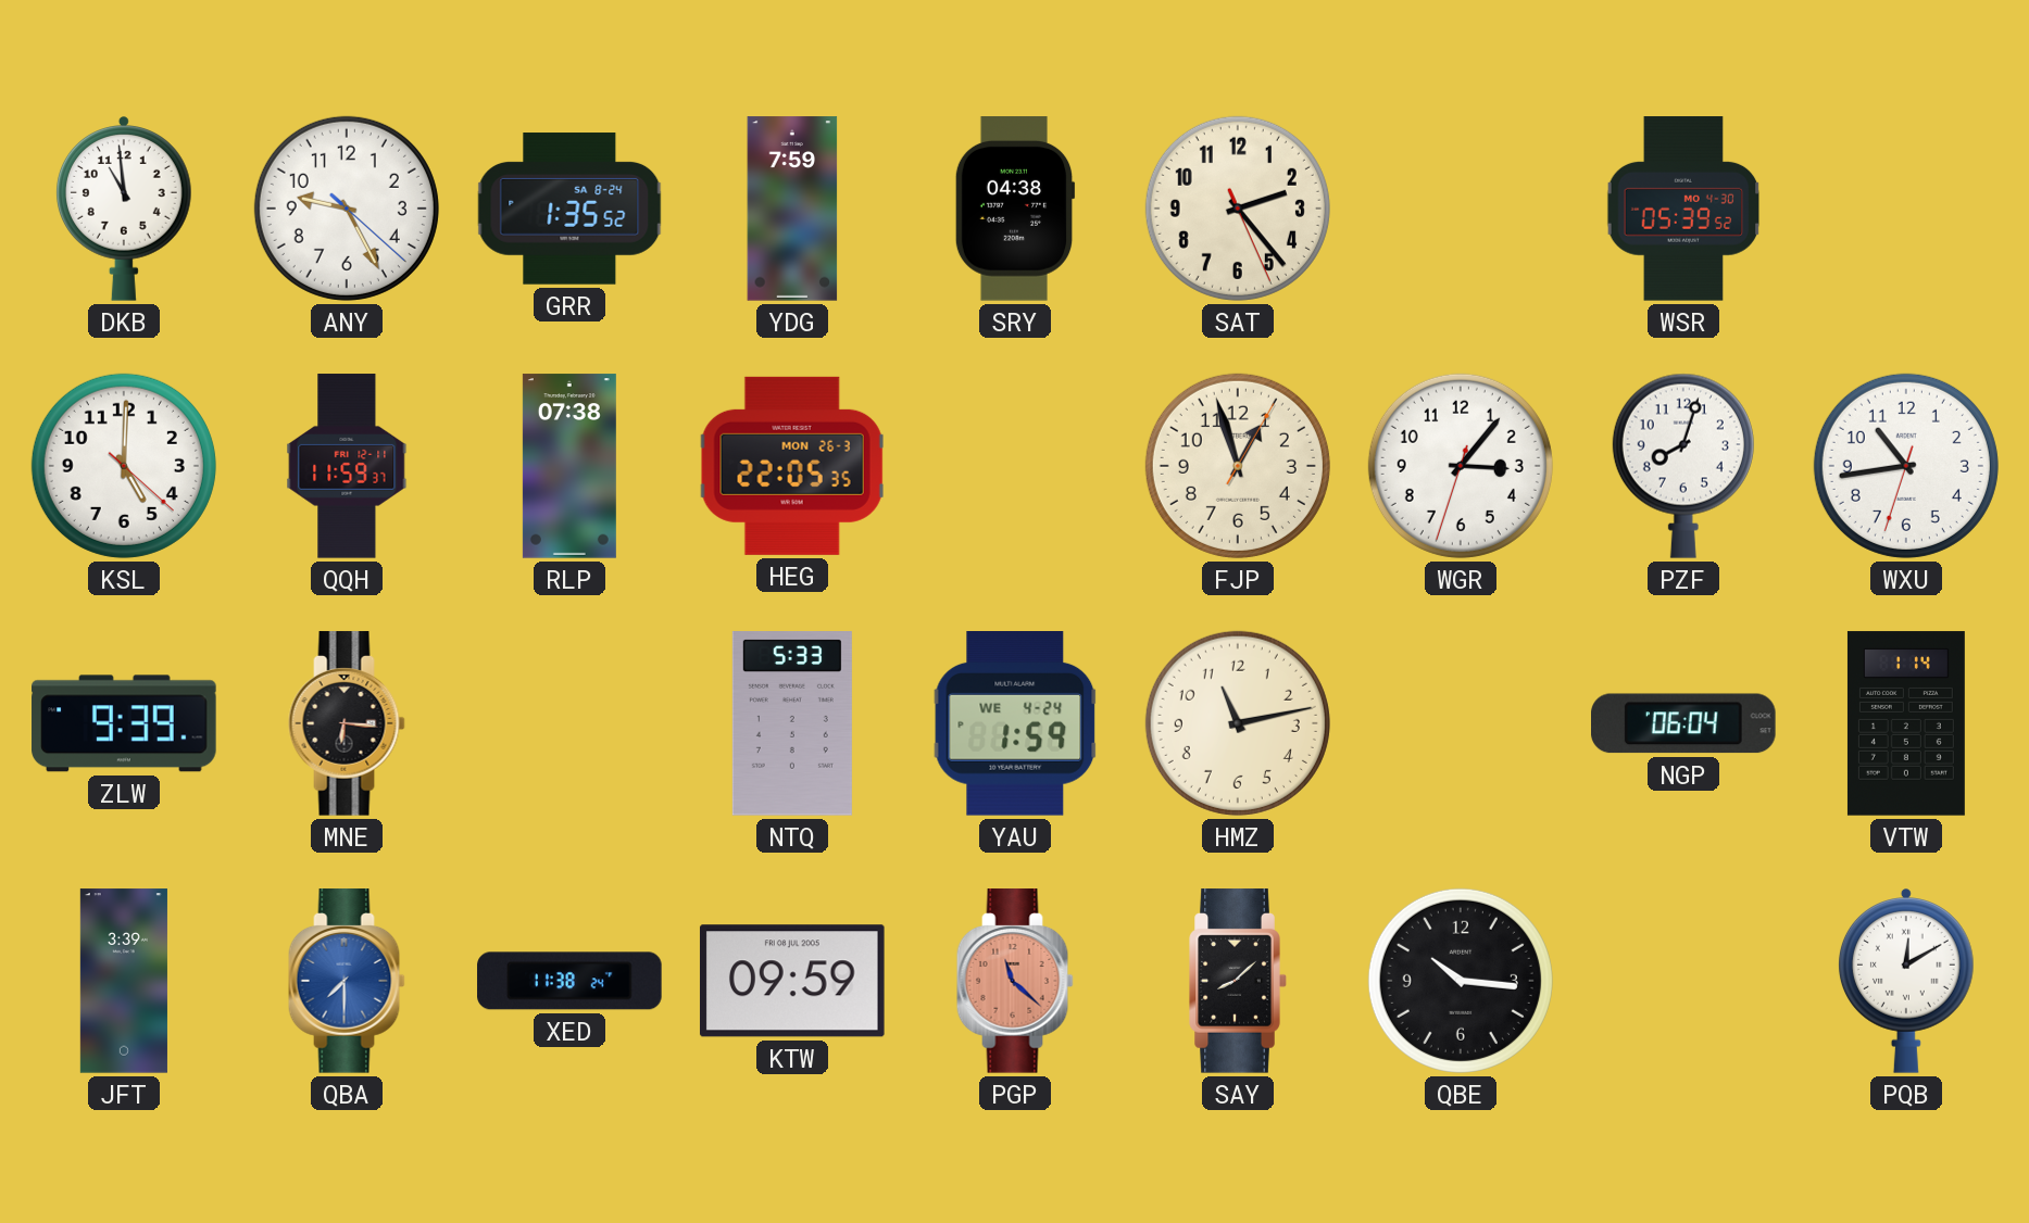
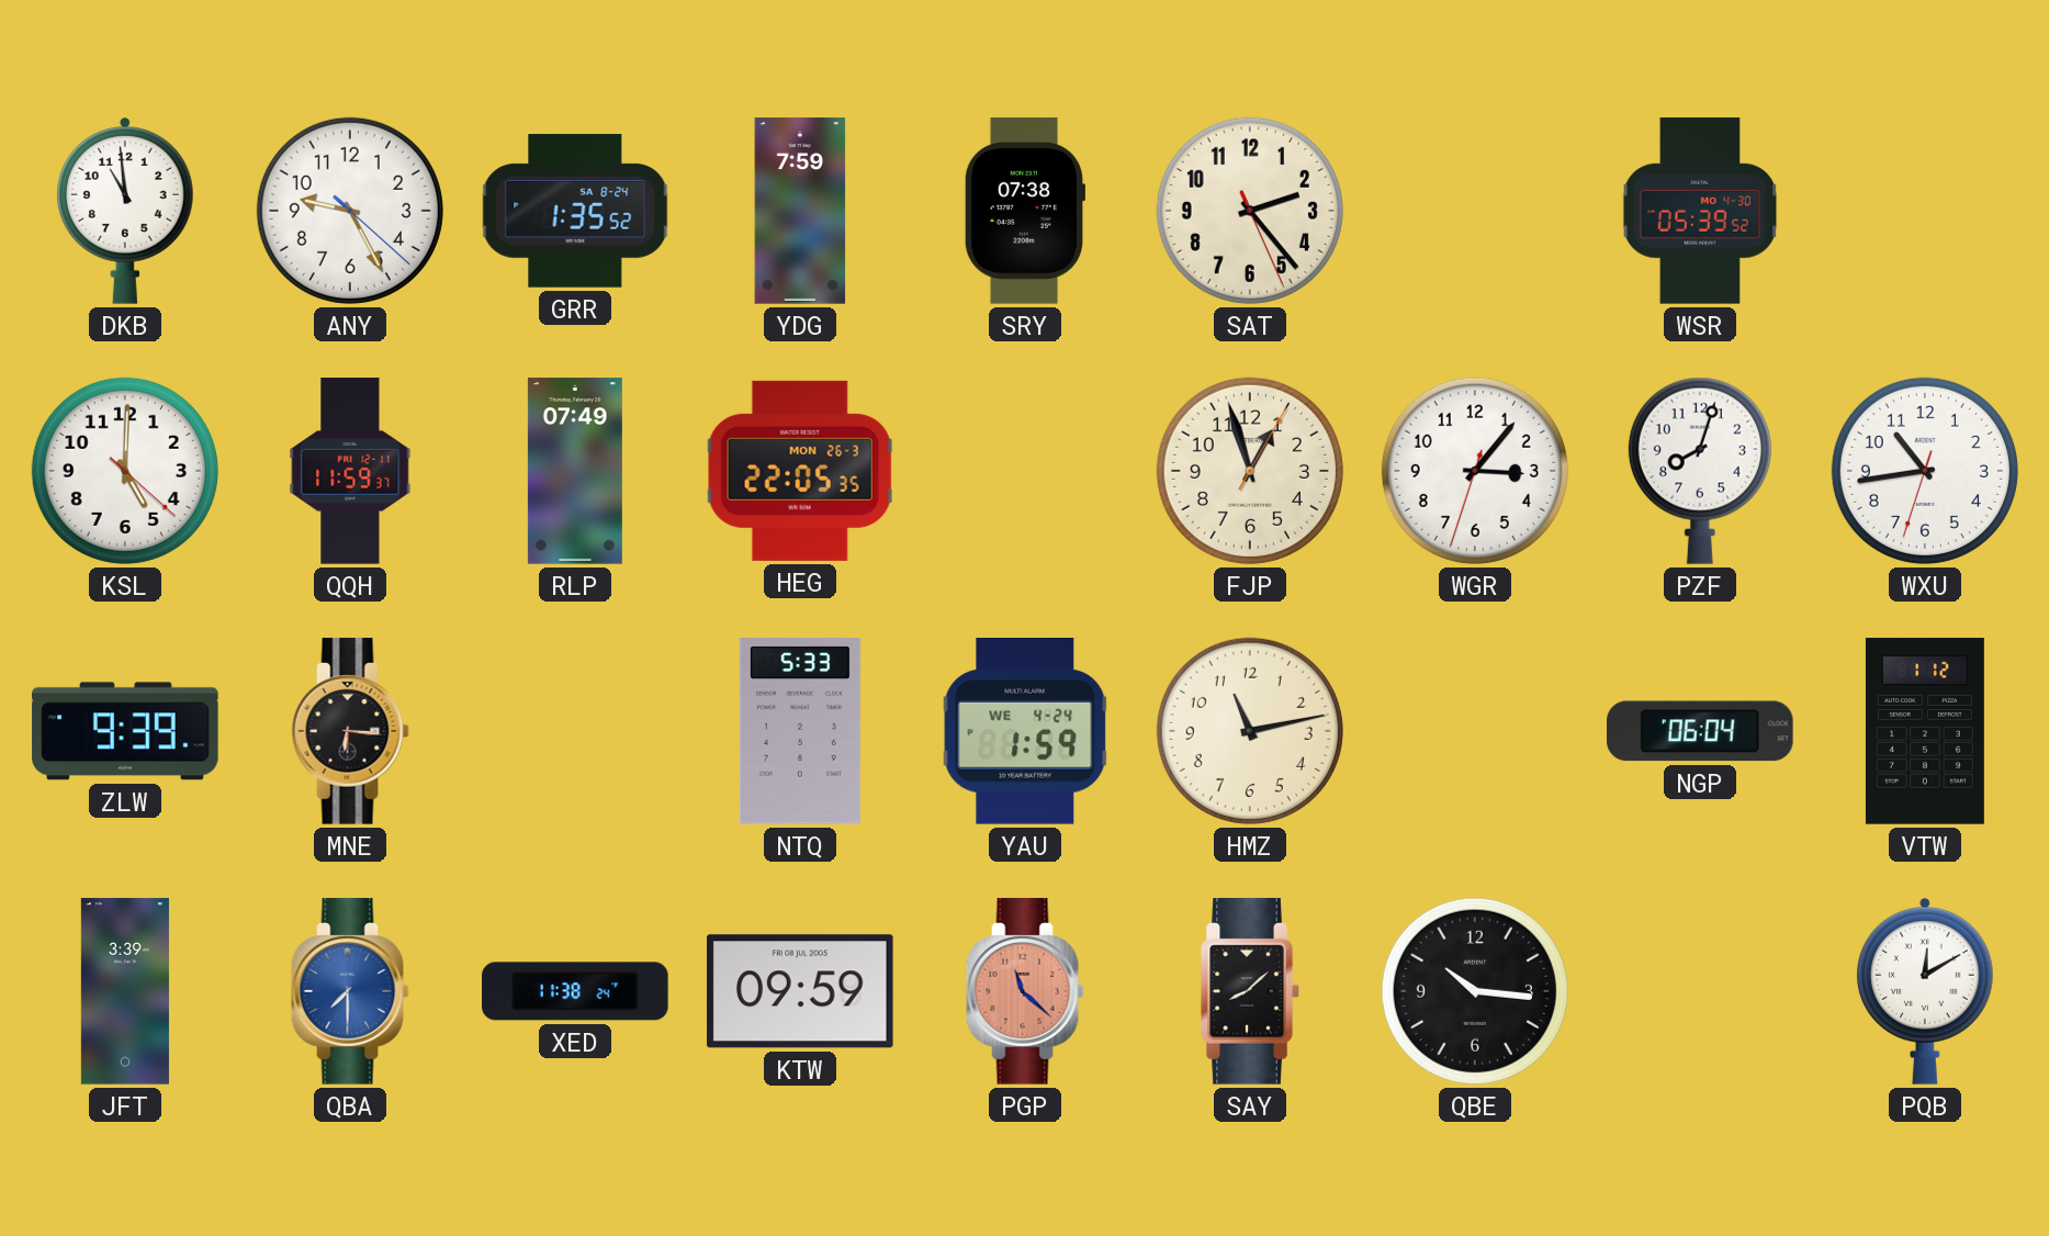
SRY: 04:38 -> 07:38
RLP: 07:38 -> 07:49
VTW: 1:14 -> 1:12
